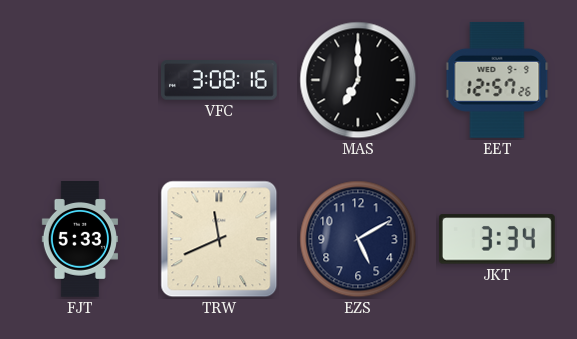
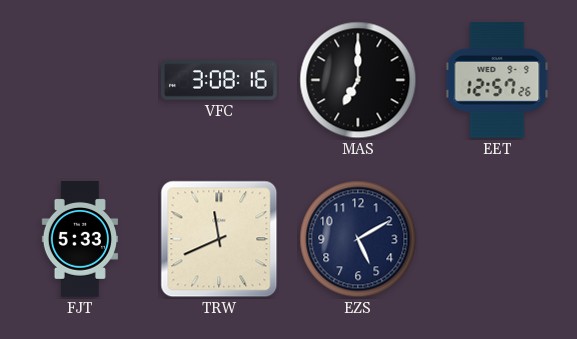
JKT: 3:34 -> none
